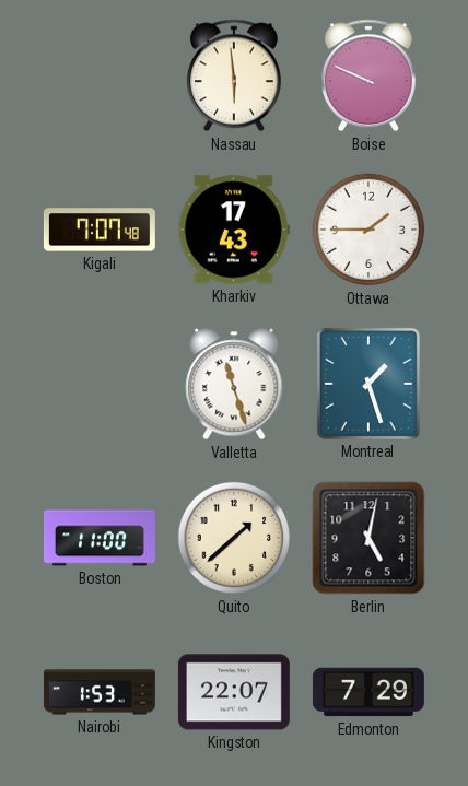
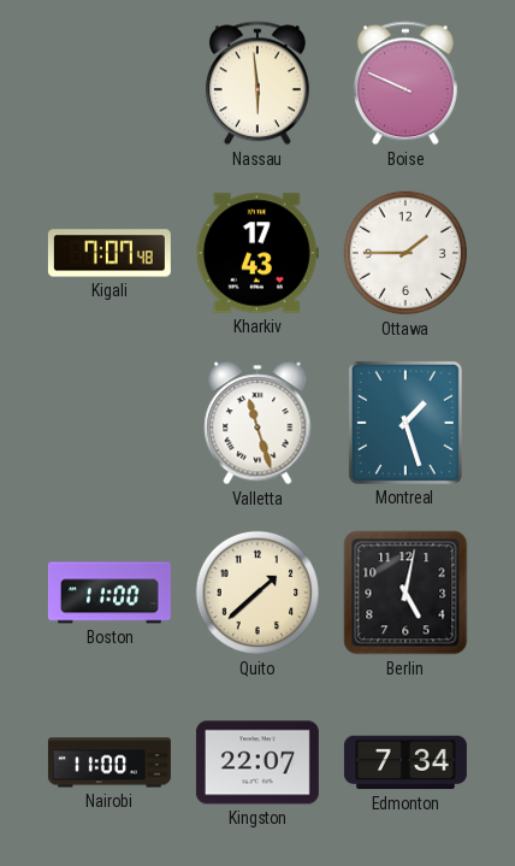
Nairobi: 1:53 -> 11:00
Edmonton: 7:29 -> 7:34
